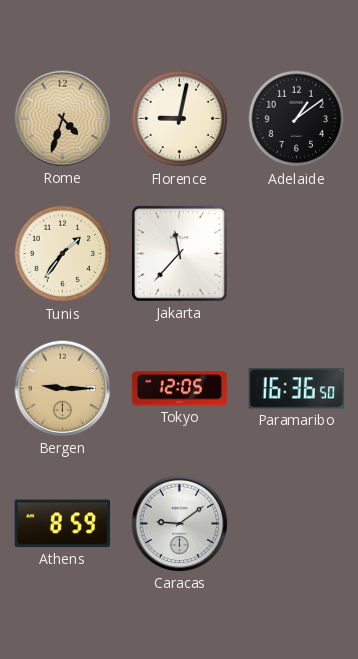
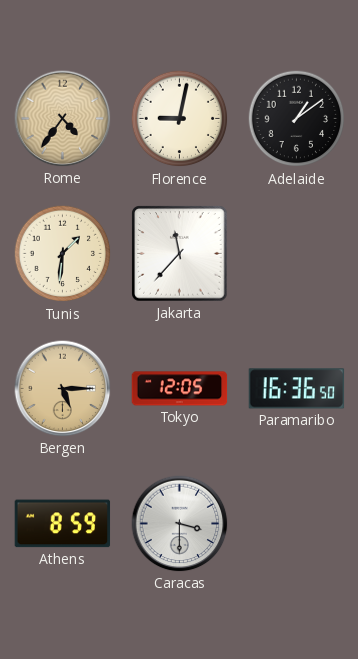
Rome: 4:33 -> 4:36
Tunis: 1:36 -> 1:31
Bergen: 9:15 -> 5:15
Caracas: 9:09 -> 3:30
